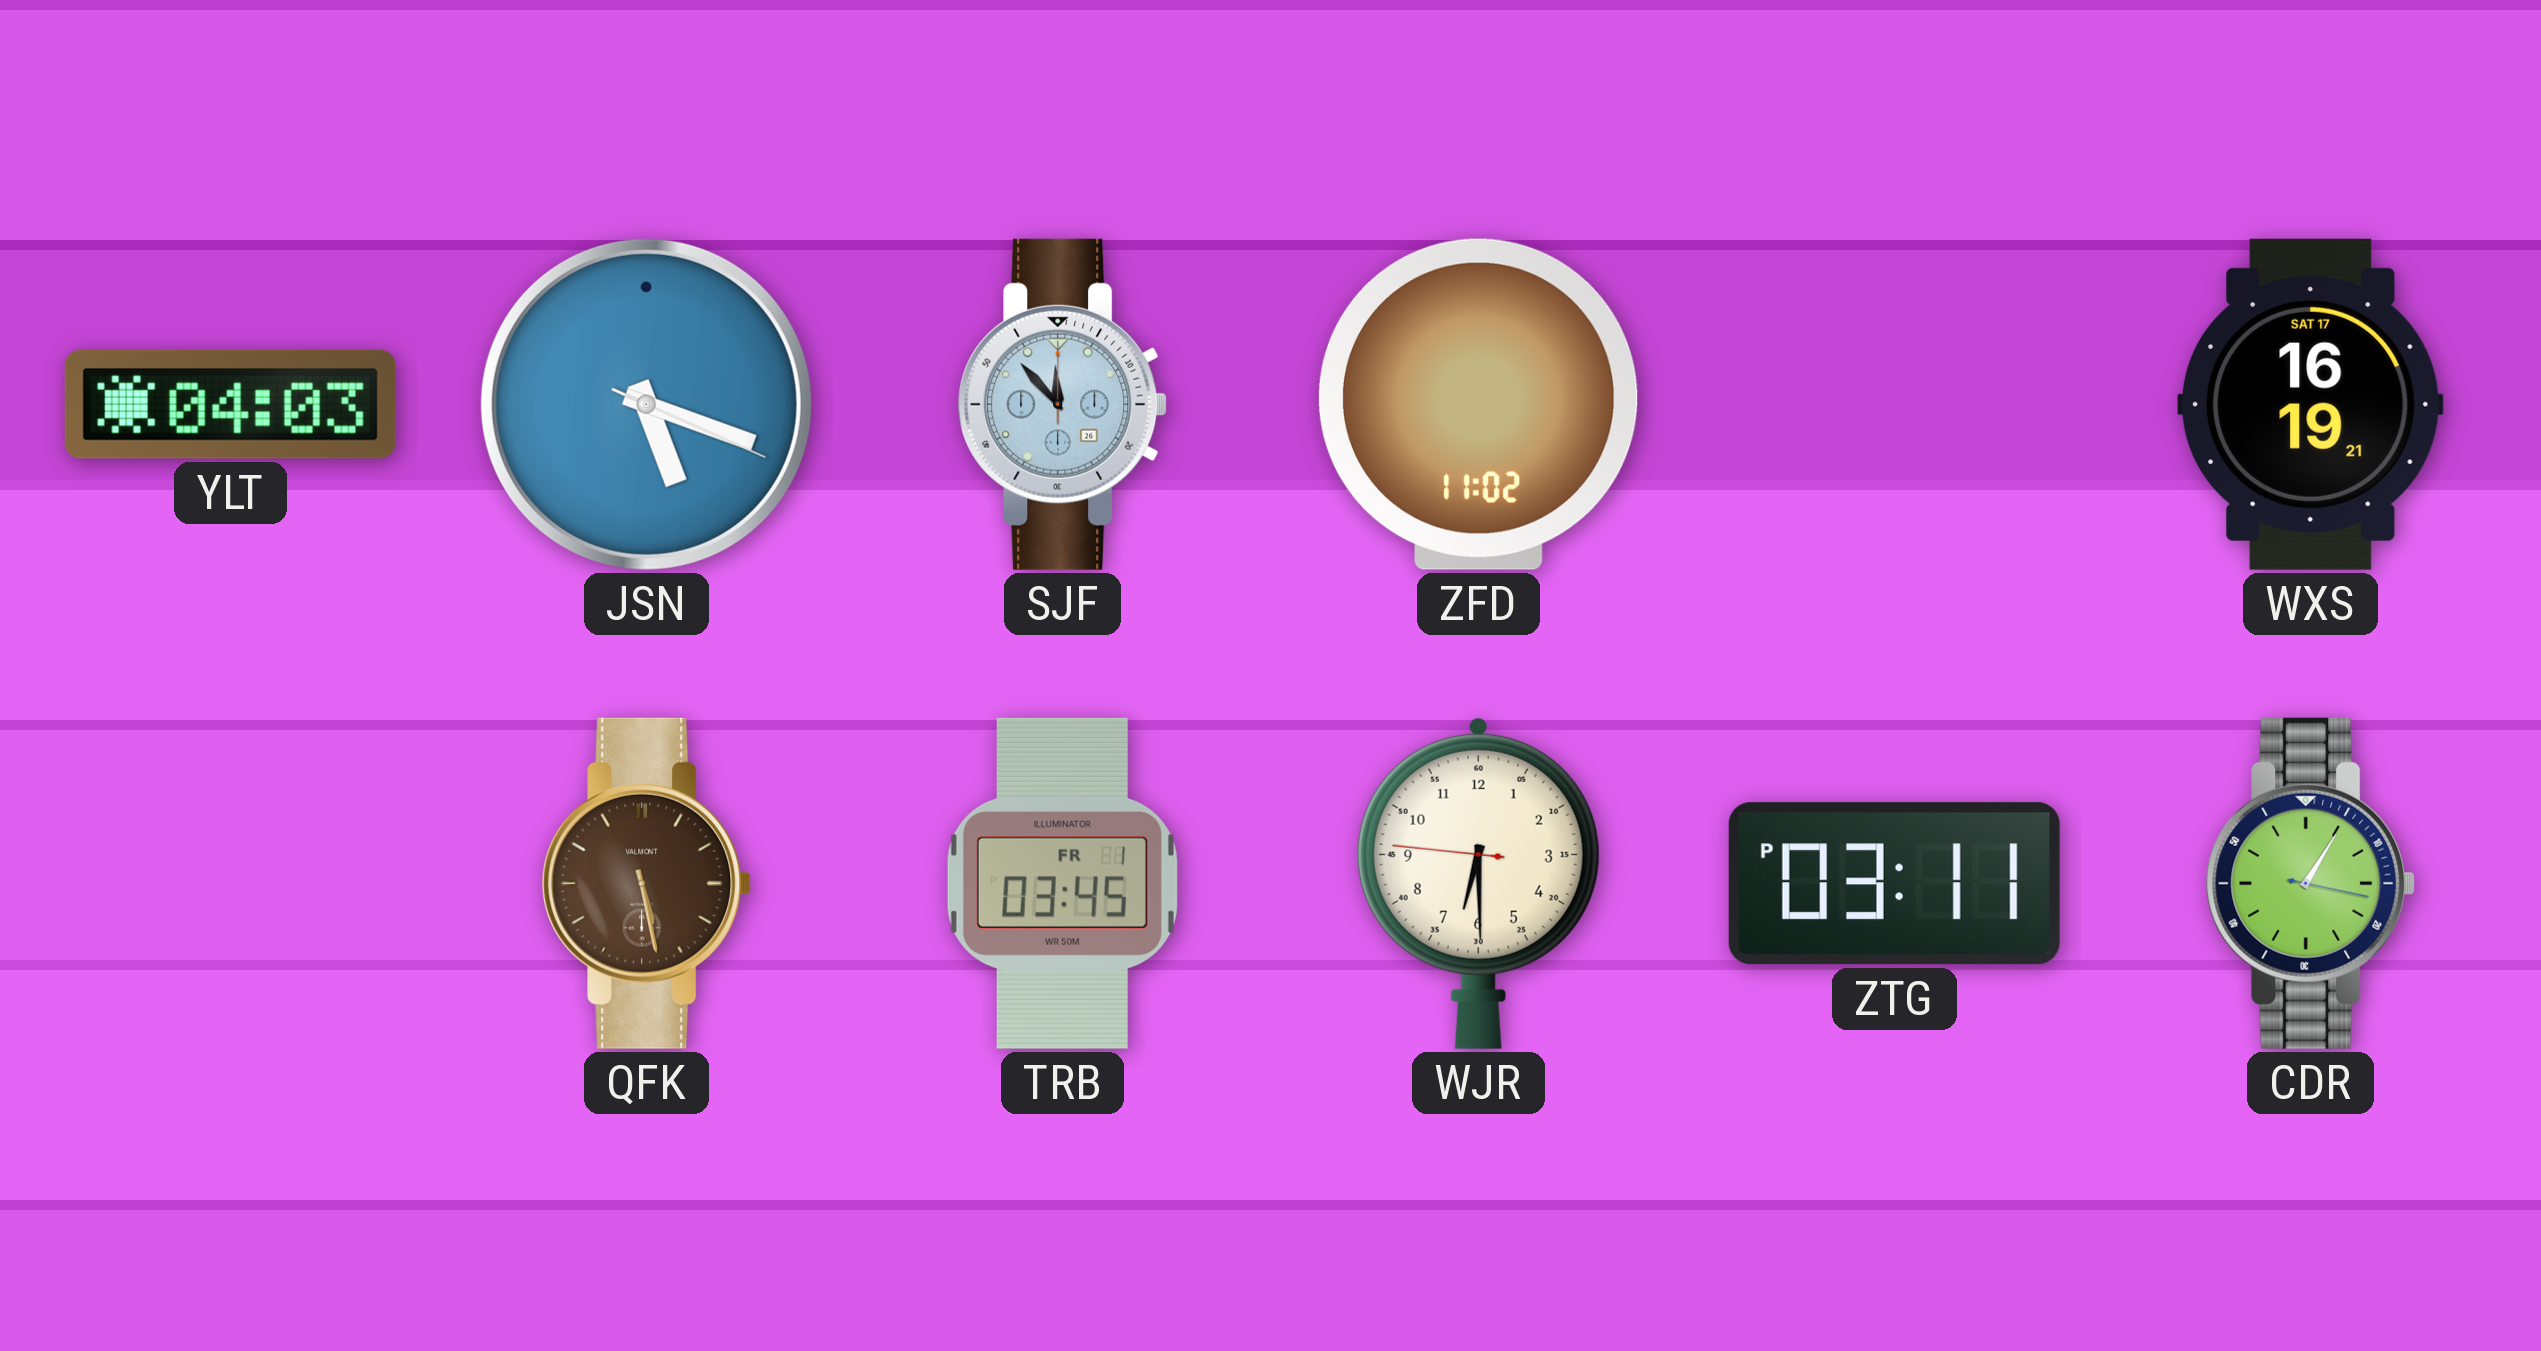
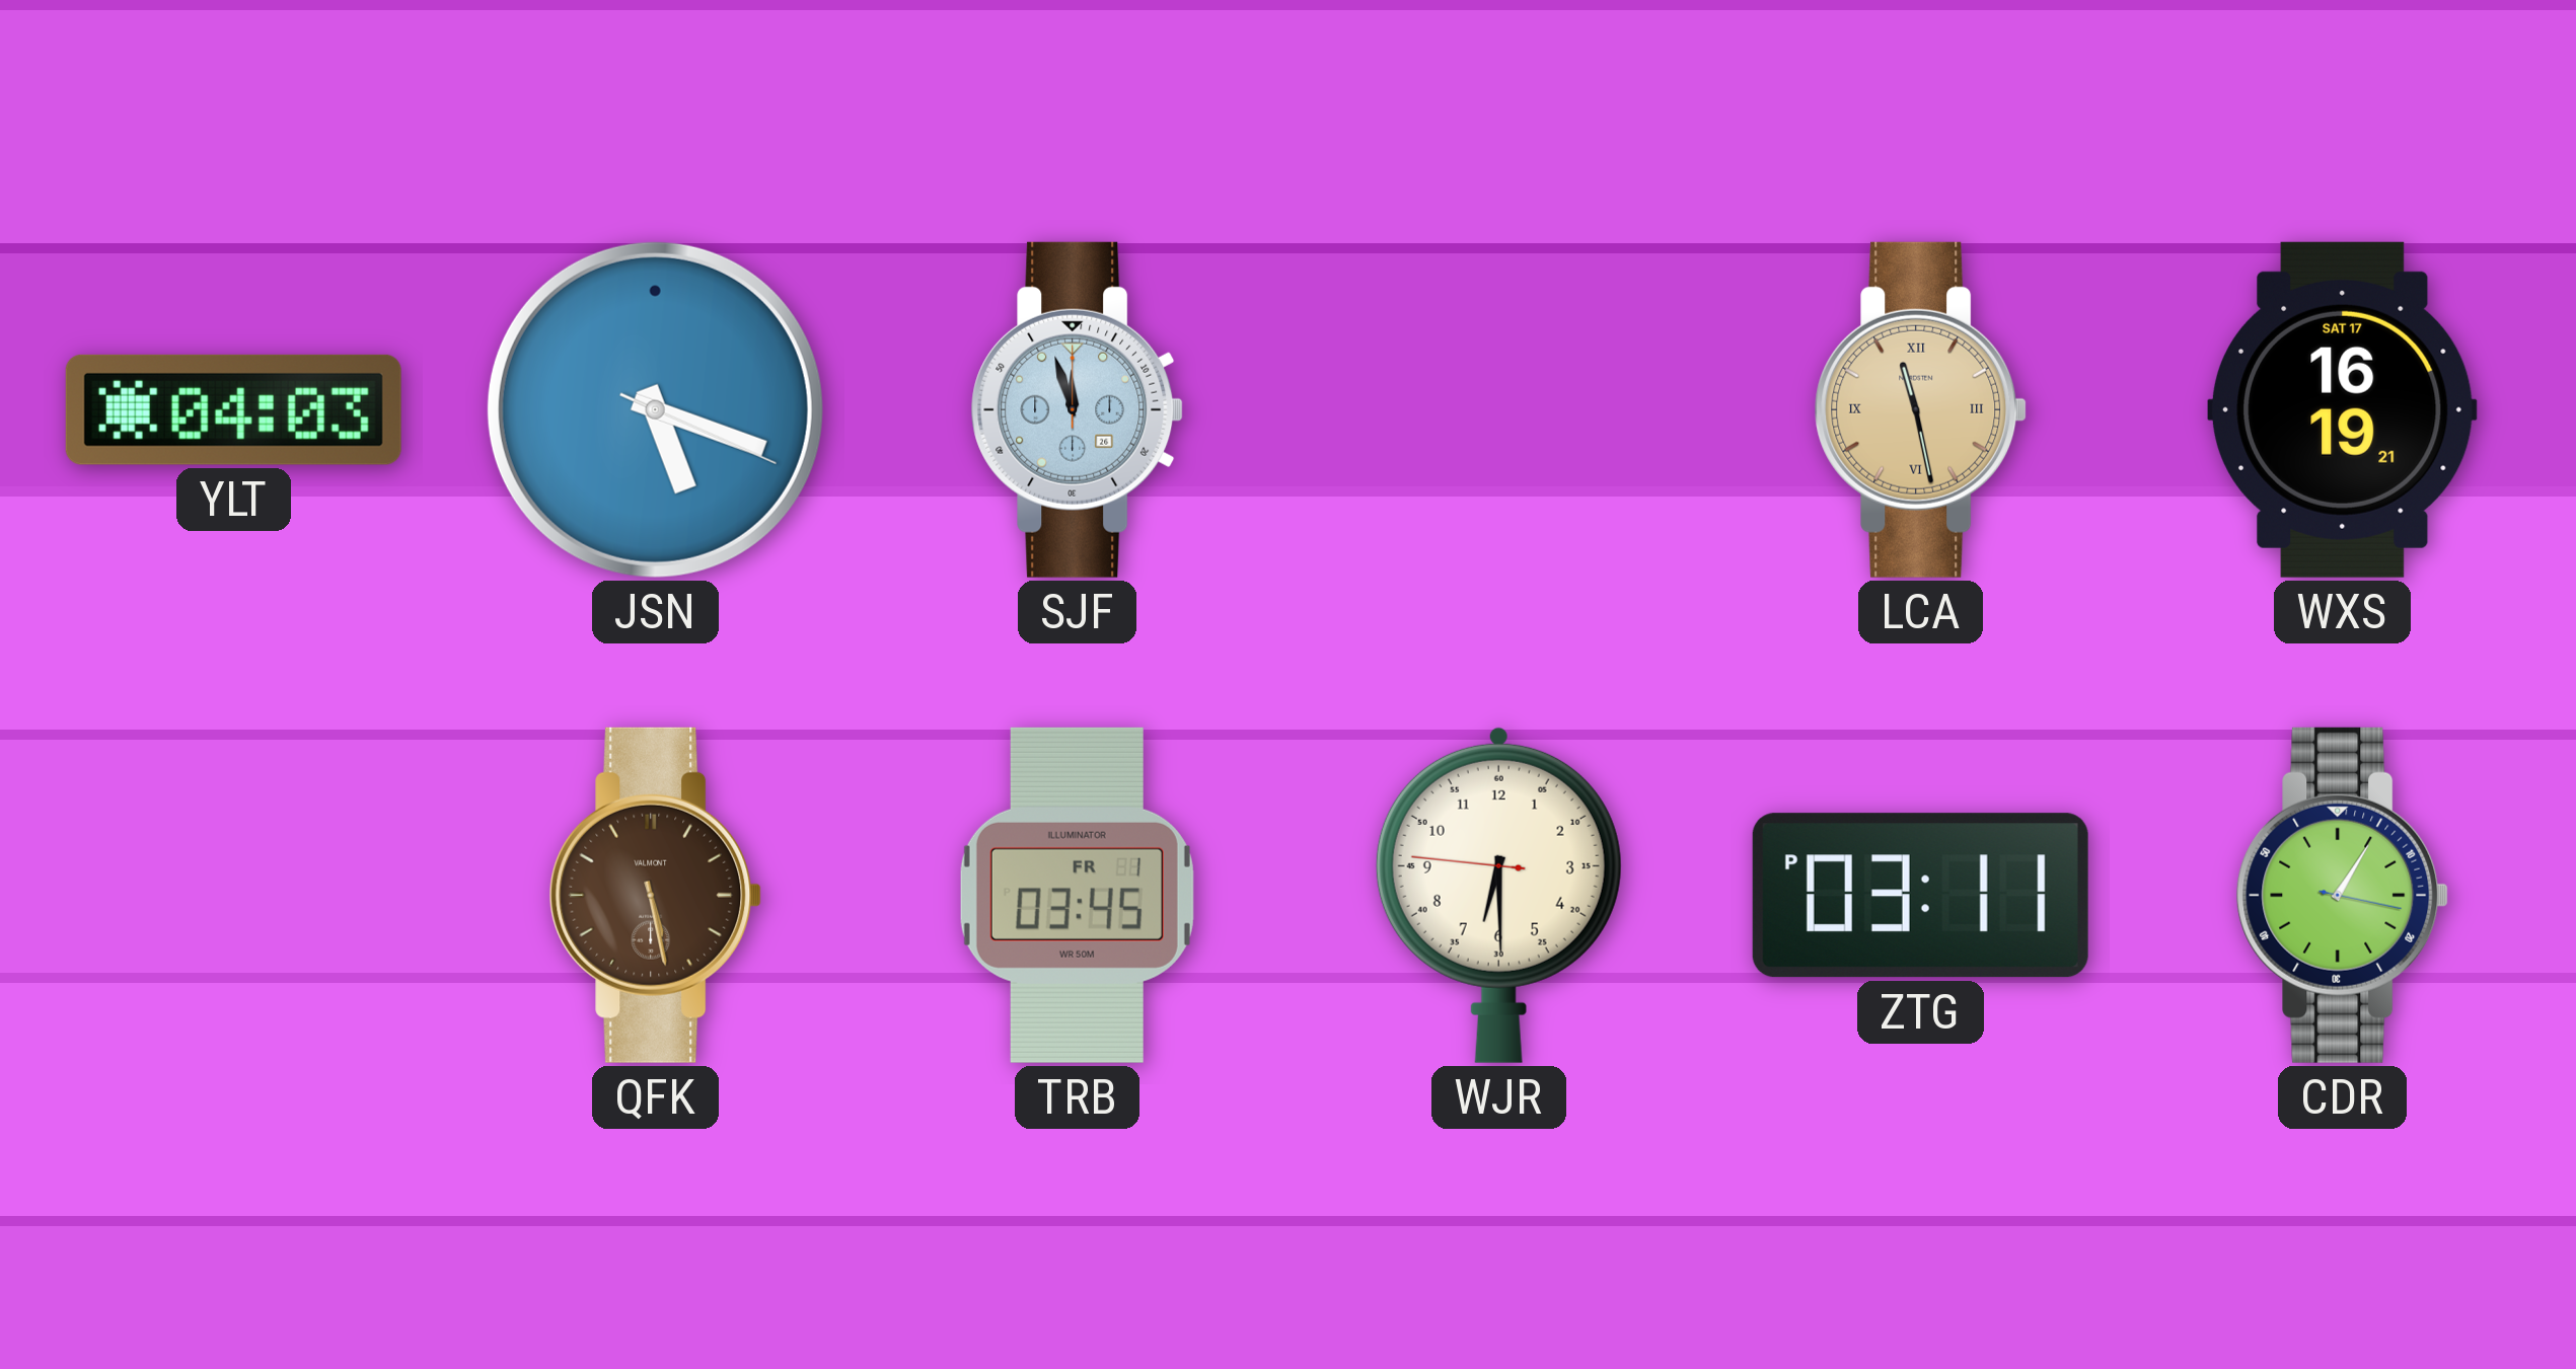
SJF: 11:53 -> 11:57
ZFD: 11:02 -> none
LCA: none -> 11:28
